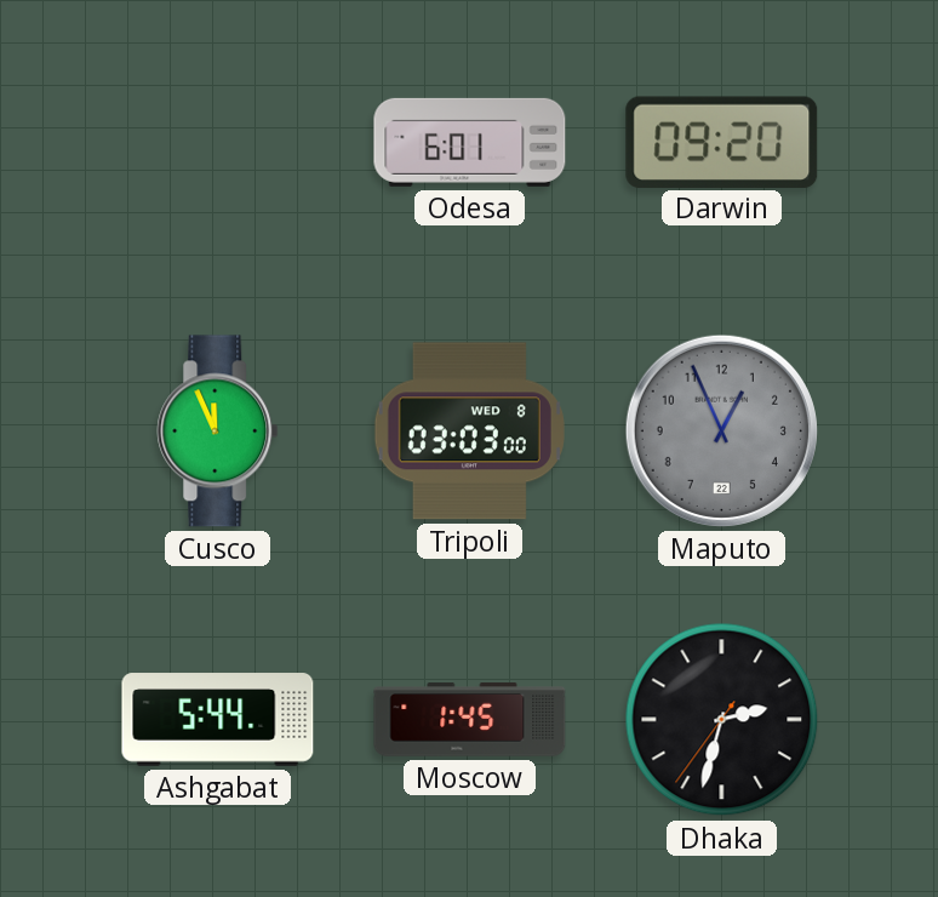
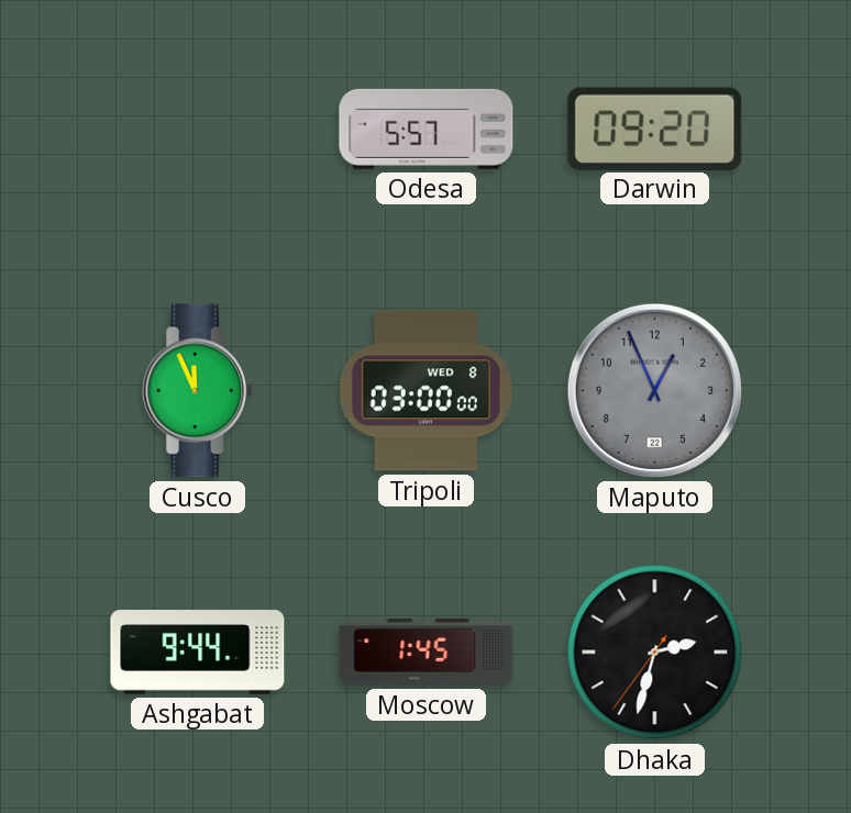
Odesa: 6:01 -> 5:57
Tripoli: 03:03 -> 03:00
Ashgabat: 5:44 -> 9:44
